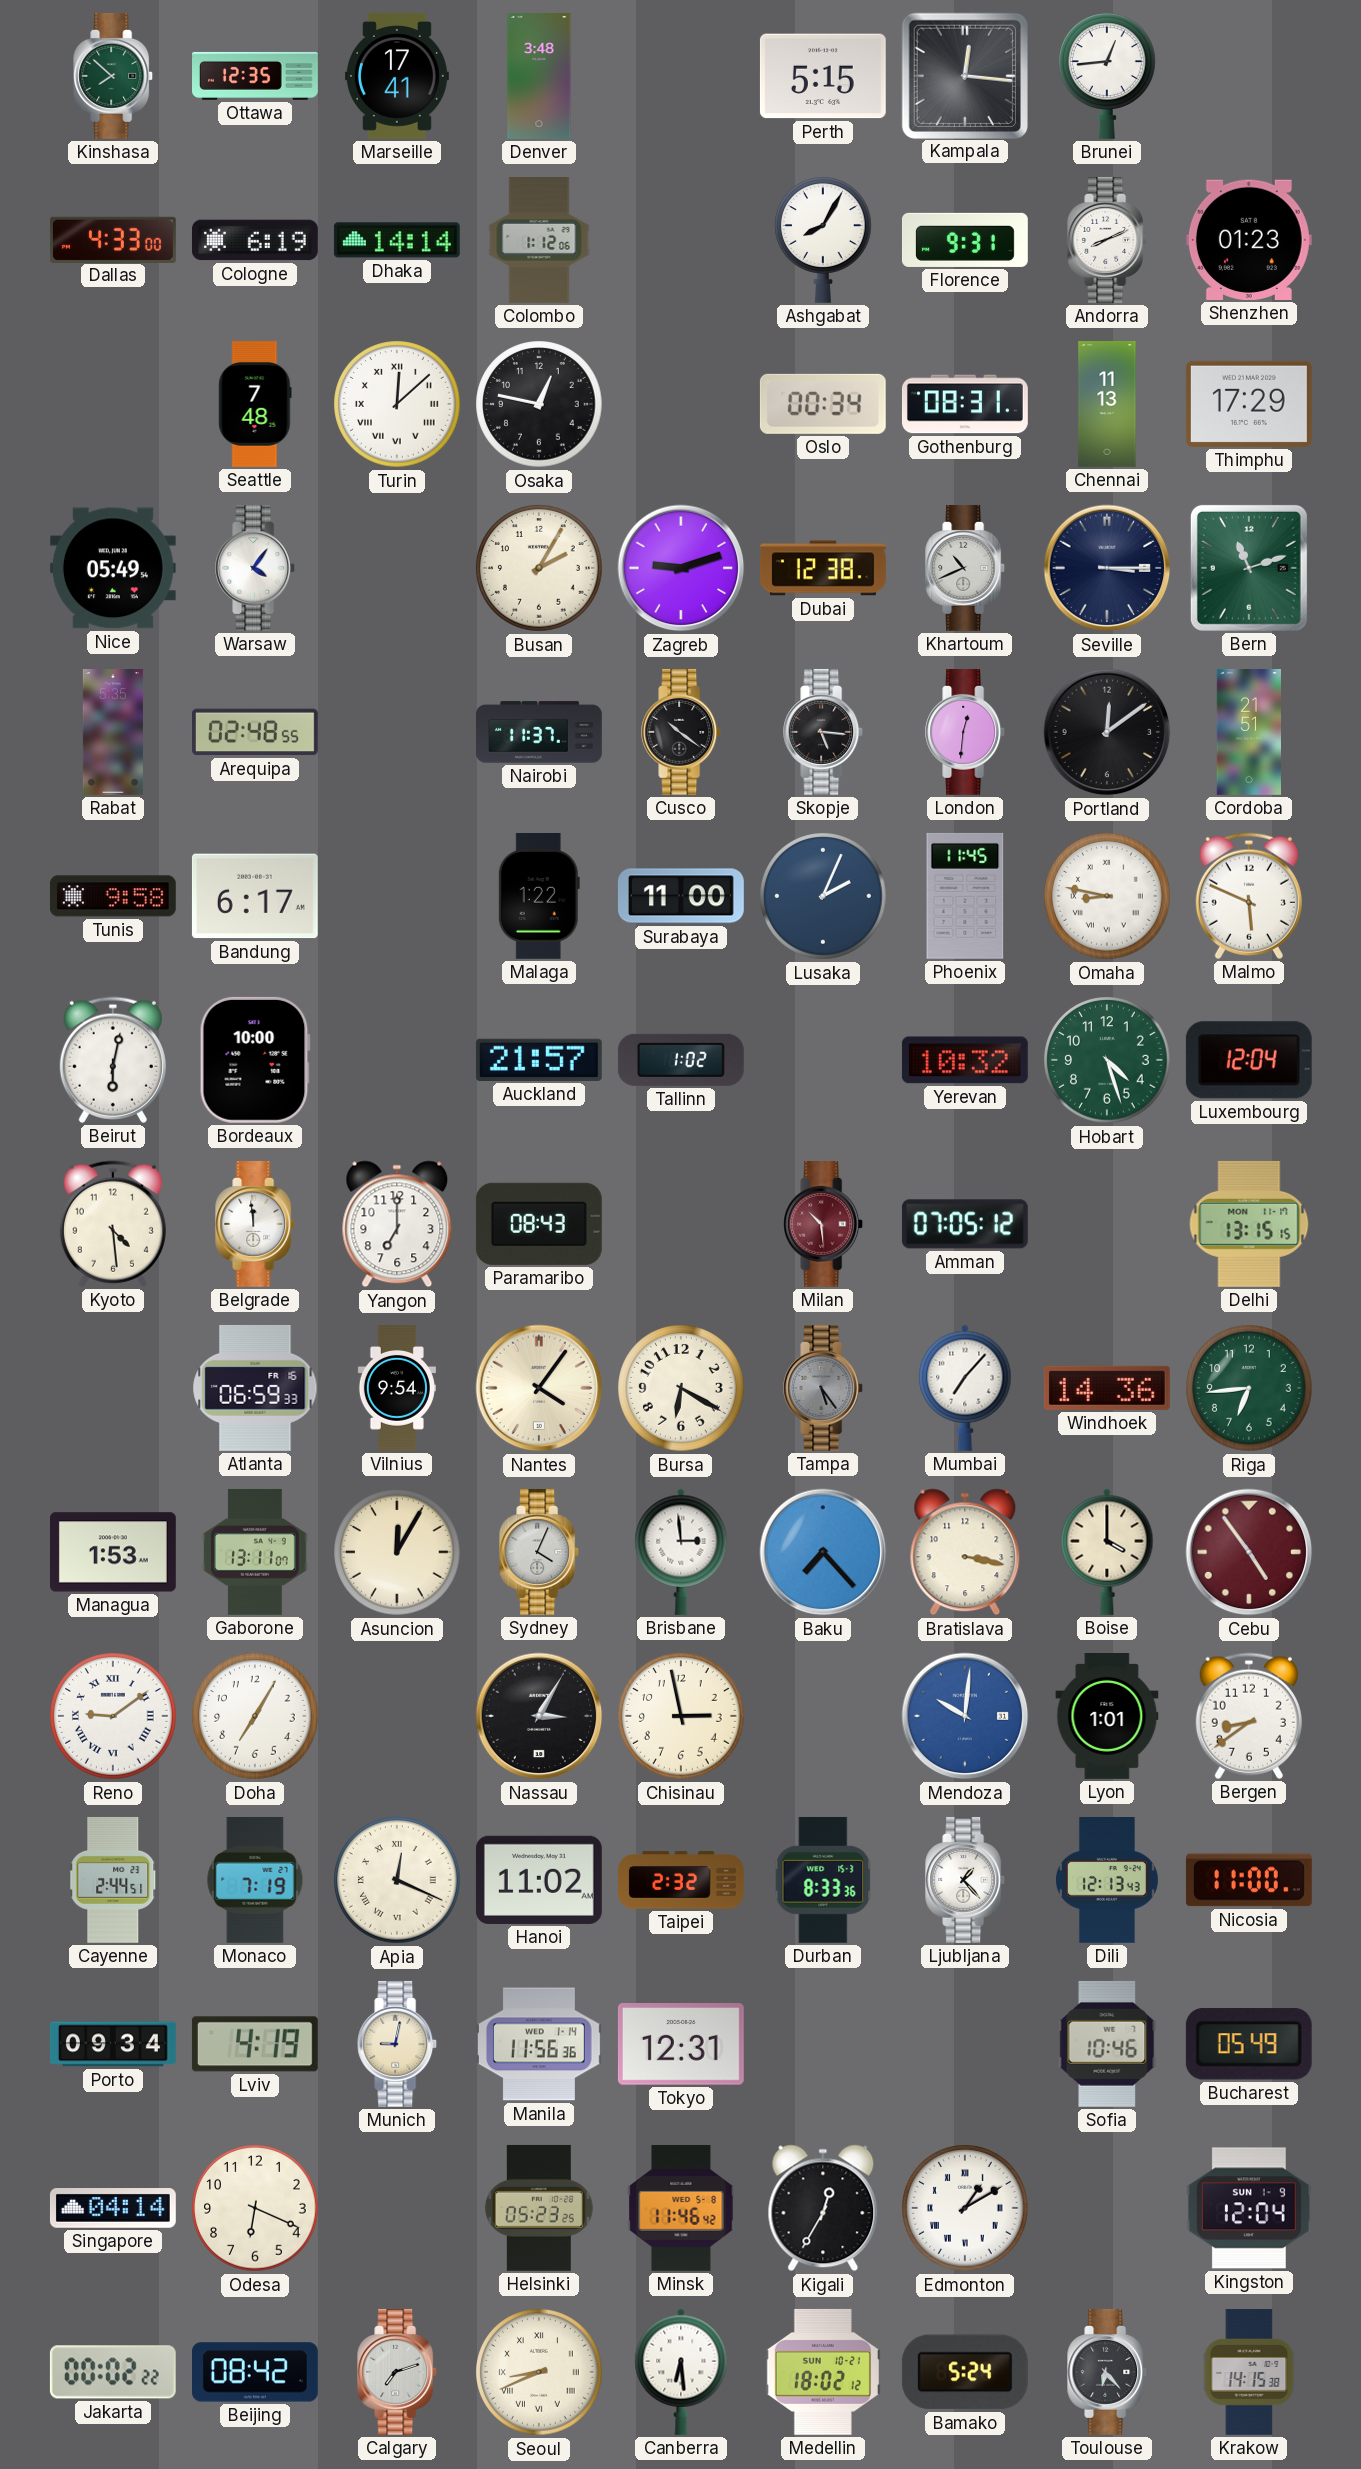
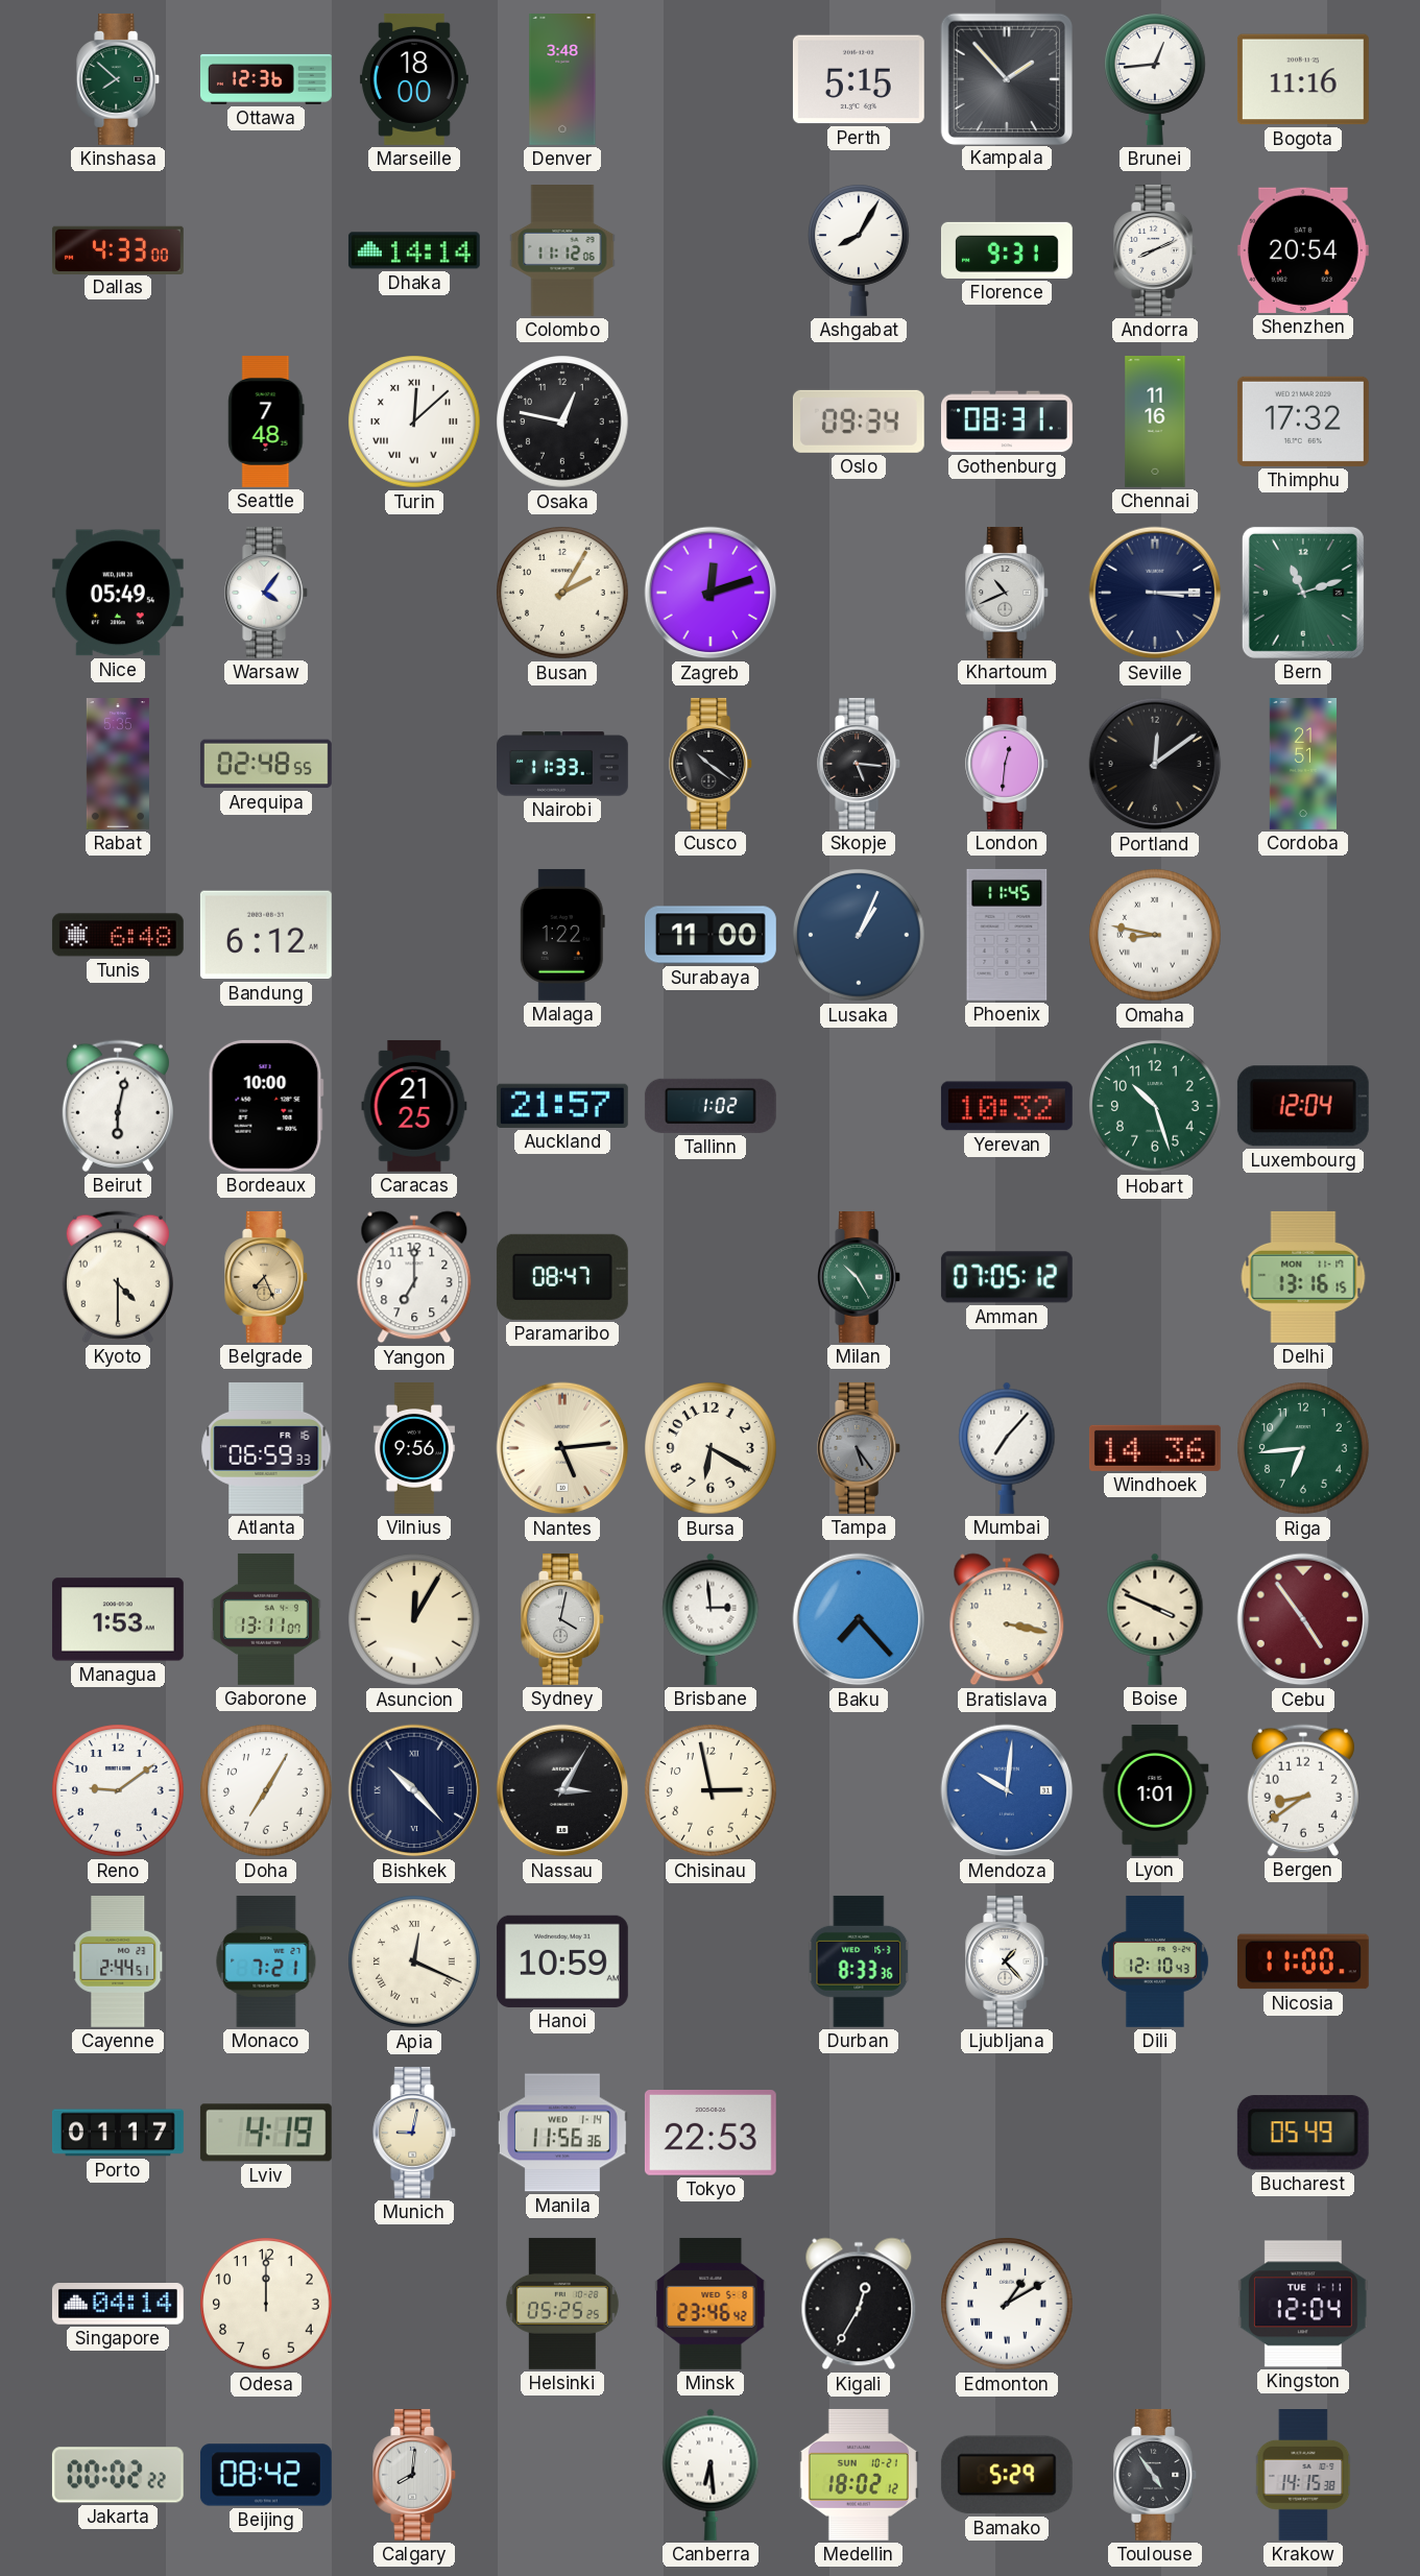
Ottawa: 12:35 -> 12:36
Marseille: 17:41 -> 18:00
Kampala: 12:16 -> 1:53
Bogota: none -> 11:16
Cologne: 6:19 -> none
Colombo: 1:12 -> 11:12
Shenzhen: 01:23 -> 20:54
Oslo: 00:34 -> 09:34
Chennai: 11:13 -> 11:16
Thimphu: 17:29 -> 17:32
Zagreb: 9:12 -> 12:12
Dubai: 12:38 -> none
Nairobi: 11:37 -> 11:33
Tunis: 9:58 -> 6:48
Bandung: 6:17 -> 6:12
Lusaka: 2:04 -> 1:04
Malmo: 5:49 -> none
Caracas: none -> 21:25
Hobart: 4:27 -> 10:27
Kyoto: 4:29 -> 4:30
Belgrade: 11:59 -> 7:26
Belgrade dial: white -> champagne
Paramaribo: 08:43 -> 08:47
Milan: 10:29 -> 10:25
Milan dial: burgundy -> green
Delhi: 13:15 -> 13:16
Vilnius: 9:54 -> 9:56
Nantes: 4:06 -> 5:14
Sydney: 4:04 -> 4:02
Boise: 4:00 -> 3:49
Reno numerals: Roman -> Arabic
Bishkek: none -> 10:23
Monaco: 7:19 -> 7:21
Hanoi: 11:02 -> 10:59
Taipei: 2:32 -> none
Dili: 12:13 -> 12:10
Porto: 09:34 -> 01:17
Tokyo: 12:31 -> 22:53
Sofia: 10:46 -> none
Odesa: 6:19 -> 12:00
Helsinki: 05:23 -> 05:25
Minsk: 11:46 -> 23:46
Kingston date: SUN 1-9 -> TUE 1-11
Calgary: 7:12 -> 8:01
Seoul: 8:41 -> none
Bamako: 5:24 -> 5:29
Toulouse: 6:23 -> 4:54
